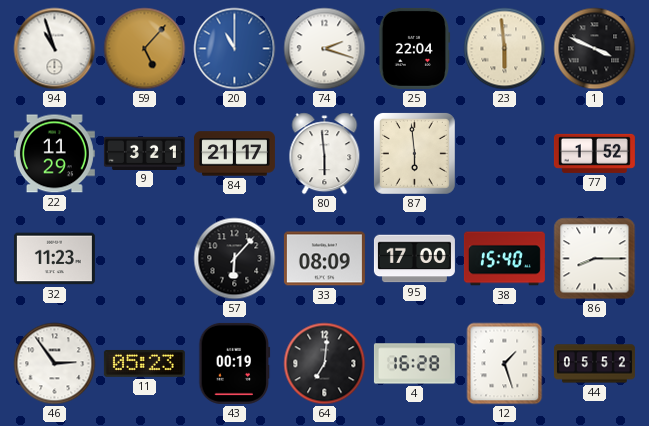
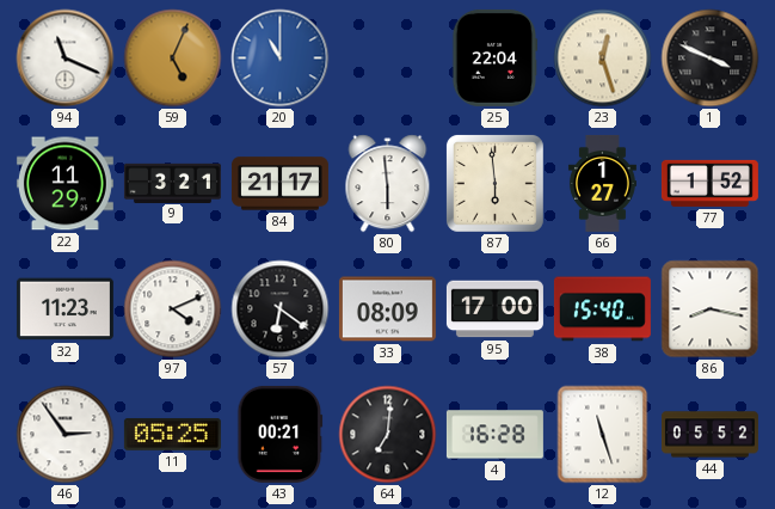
94: 10:57 -> 11:19
59: 5:07 -> 5:04
74: 2:18 -> none
23: 5:59 -> 12:27
66: none -> 1:27
97: none -> 4:11
57: 6:07 -> 6:21
86: 8:15 -> 8:17
11: 05:23 -> 05:25
43: 00:19 -> 00:21
12: 1:27 -> 11:27
